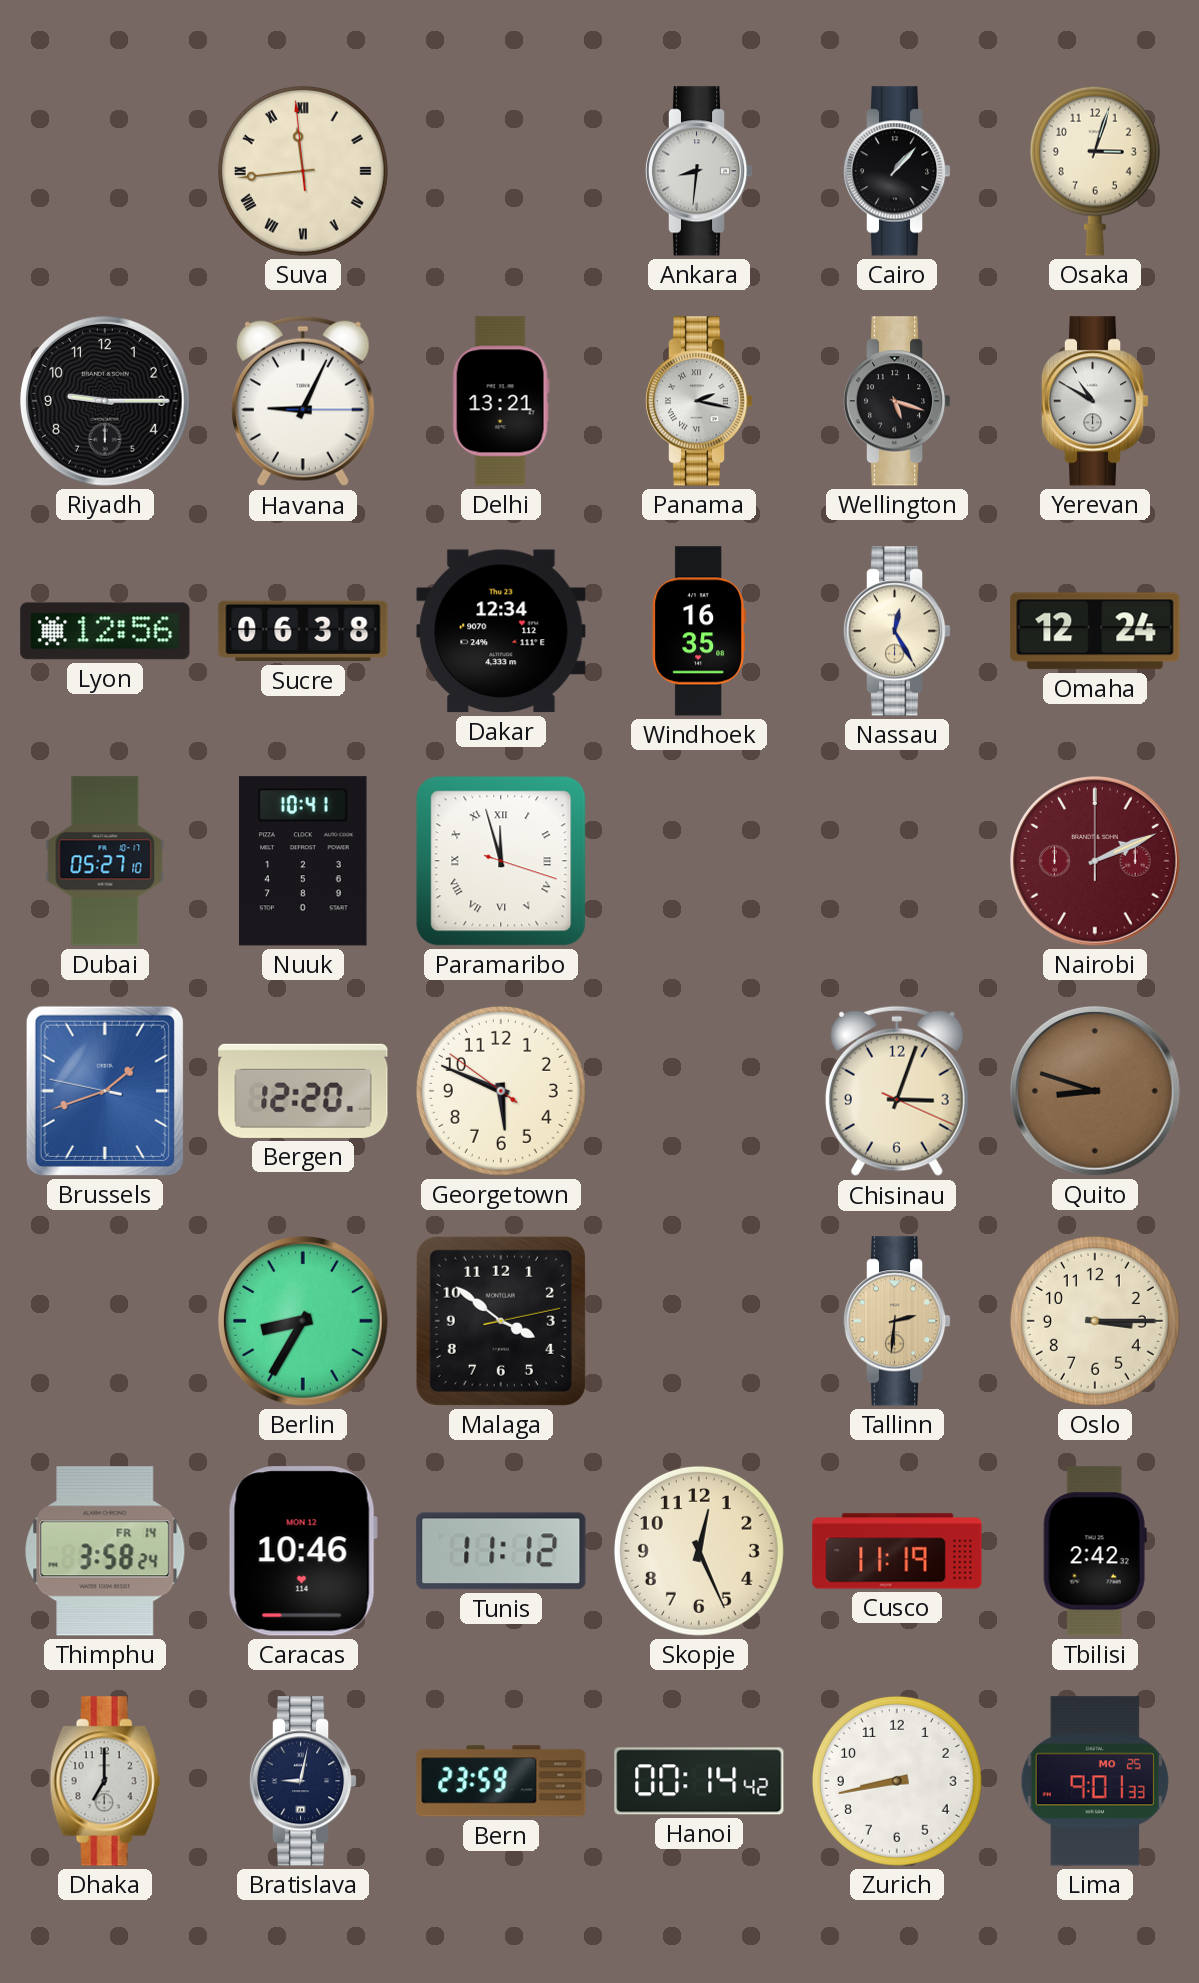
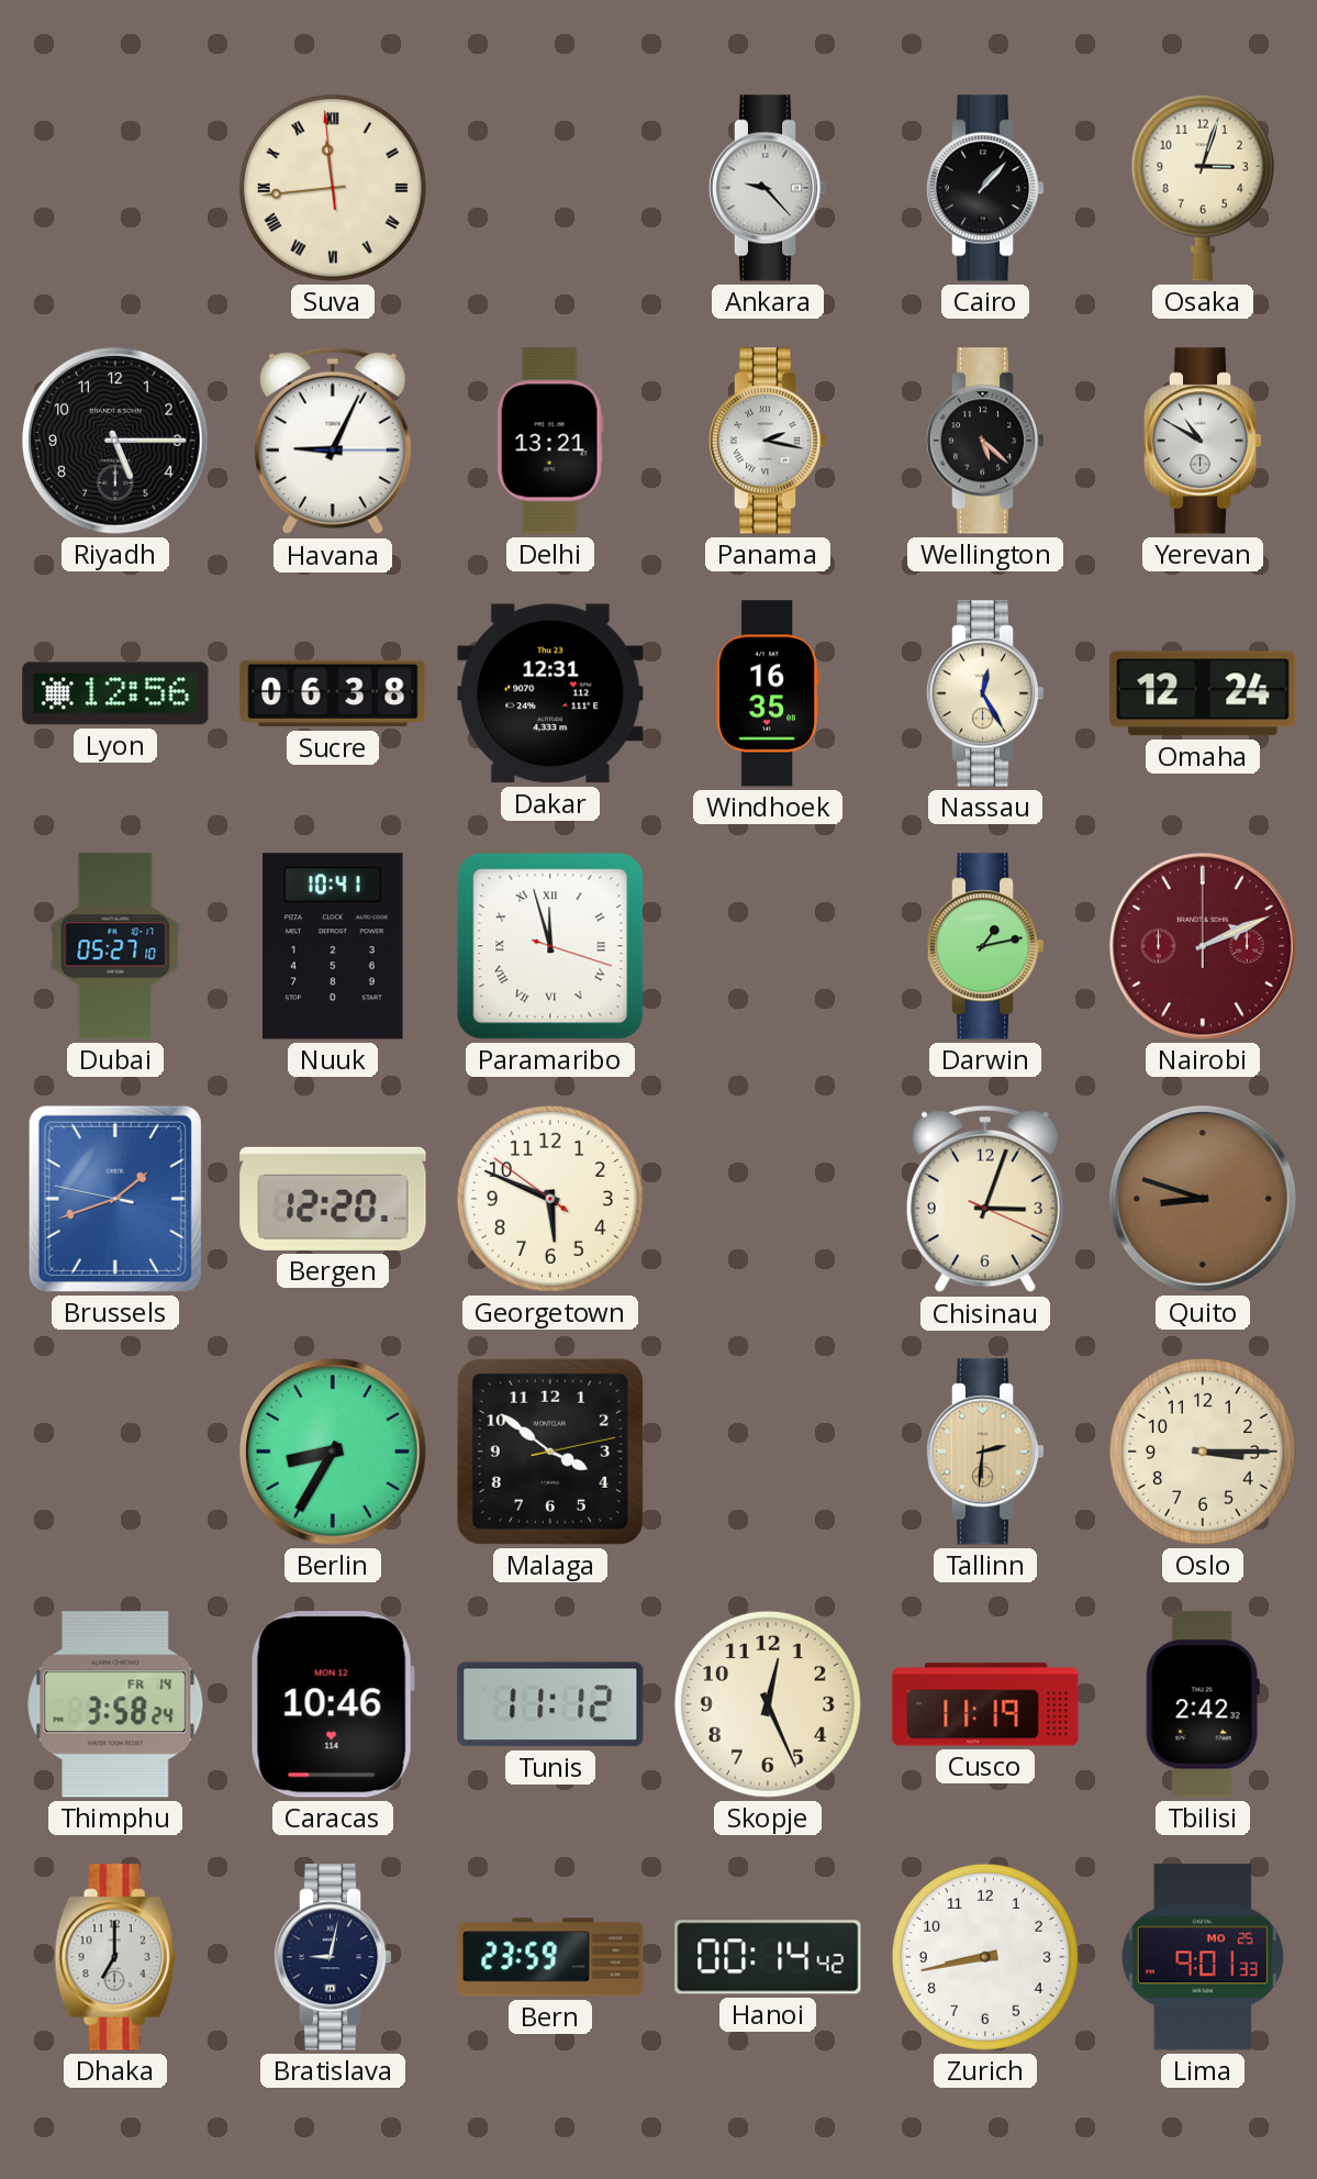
Ankara: 8:31 -> 9:23
Riyadh: 9:15 -> 5:15
Wellington: 5:18 -> 5:22
Dakar: 12:34 -> 12:31
Darwin: none -> 1:13
